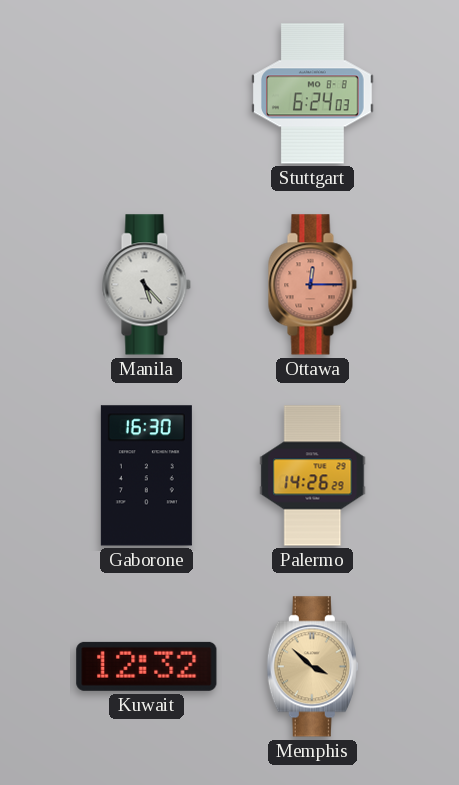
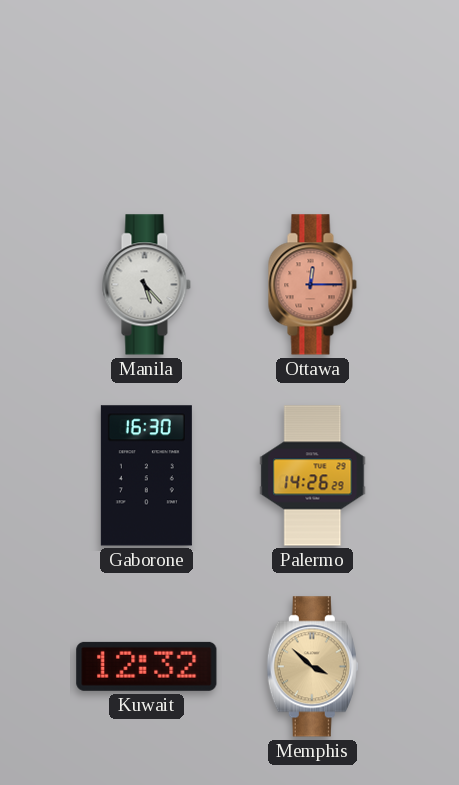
Stuttgart: 6:24 -> none
